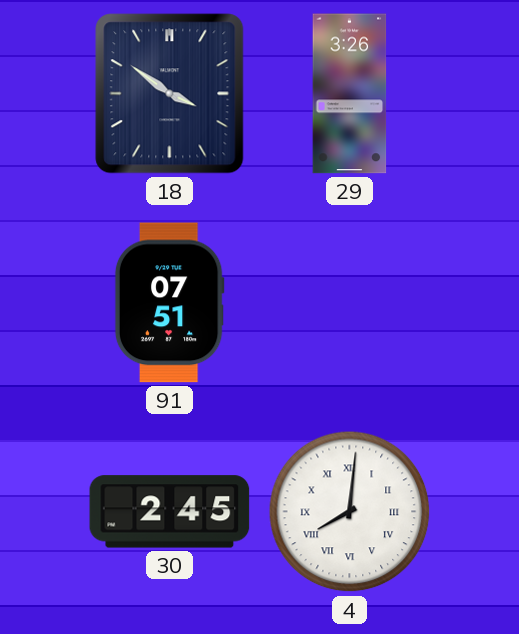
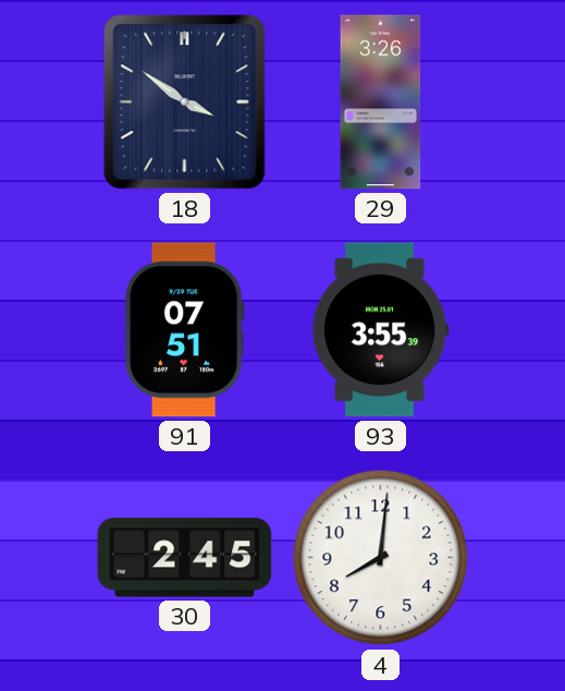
93: none -> 3:55
4 numerals: Roman -> Arabic
